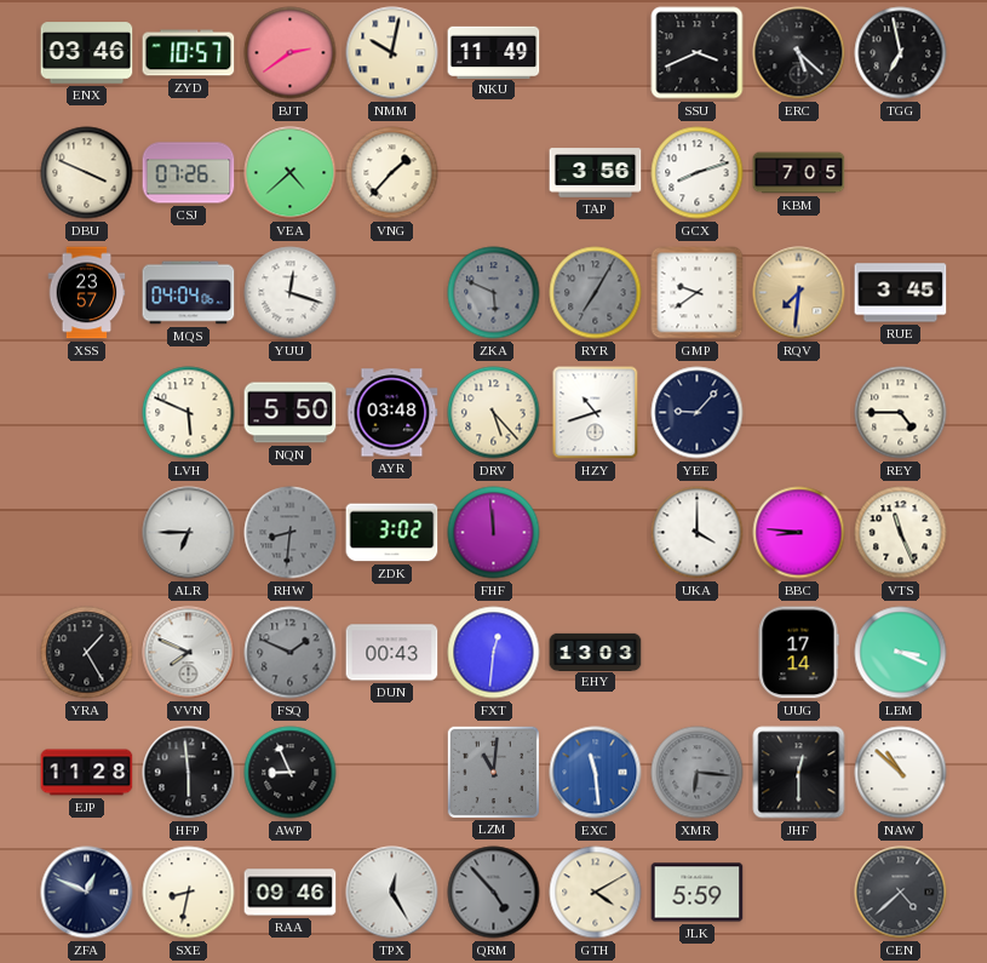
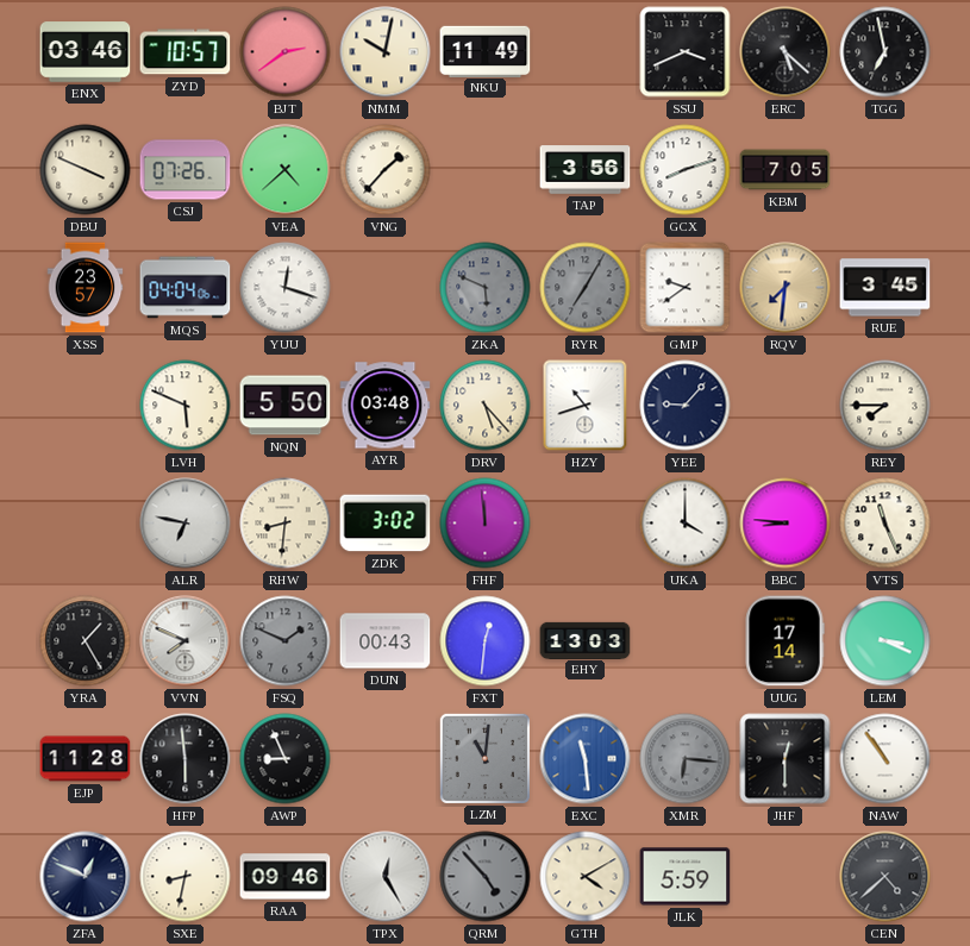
REY: 4:45 -> 7:45
ALR: 6:45 -> 6:47
RHW dial: grey -> cream
NAW: 10:52 -> 10:54
